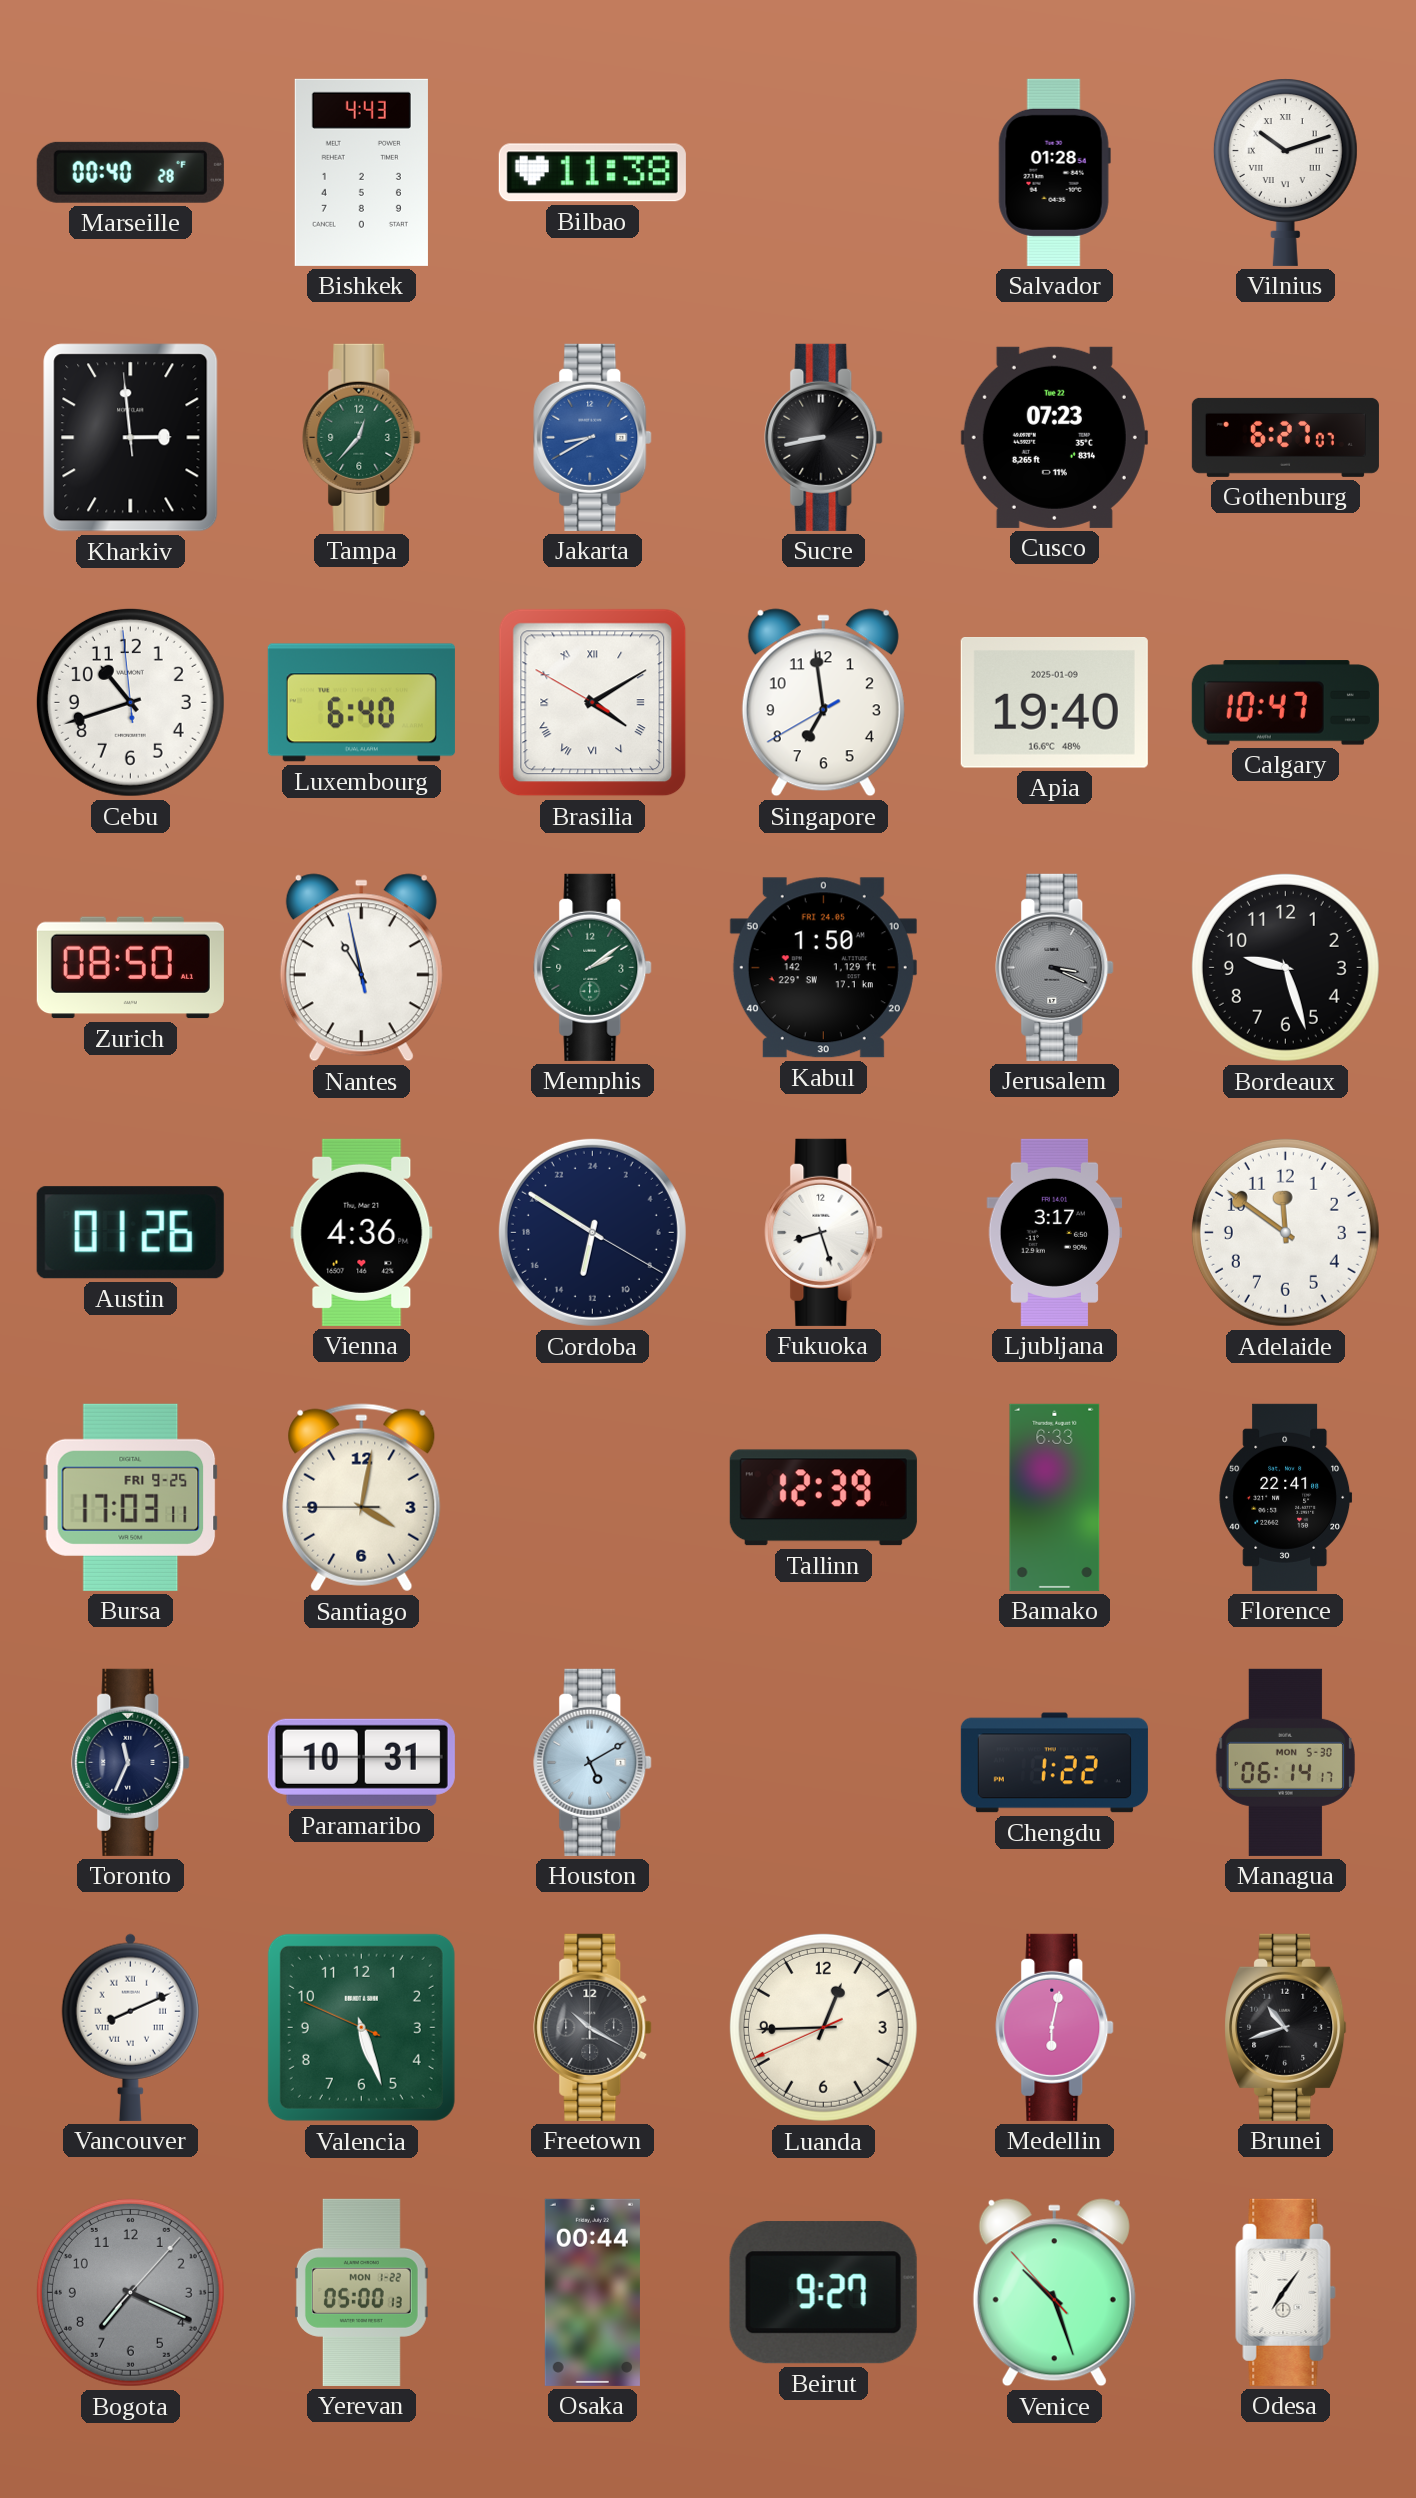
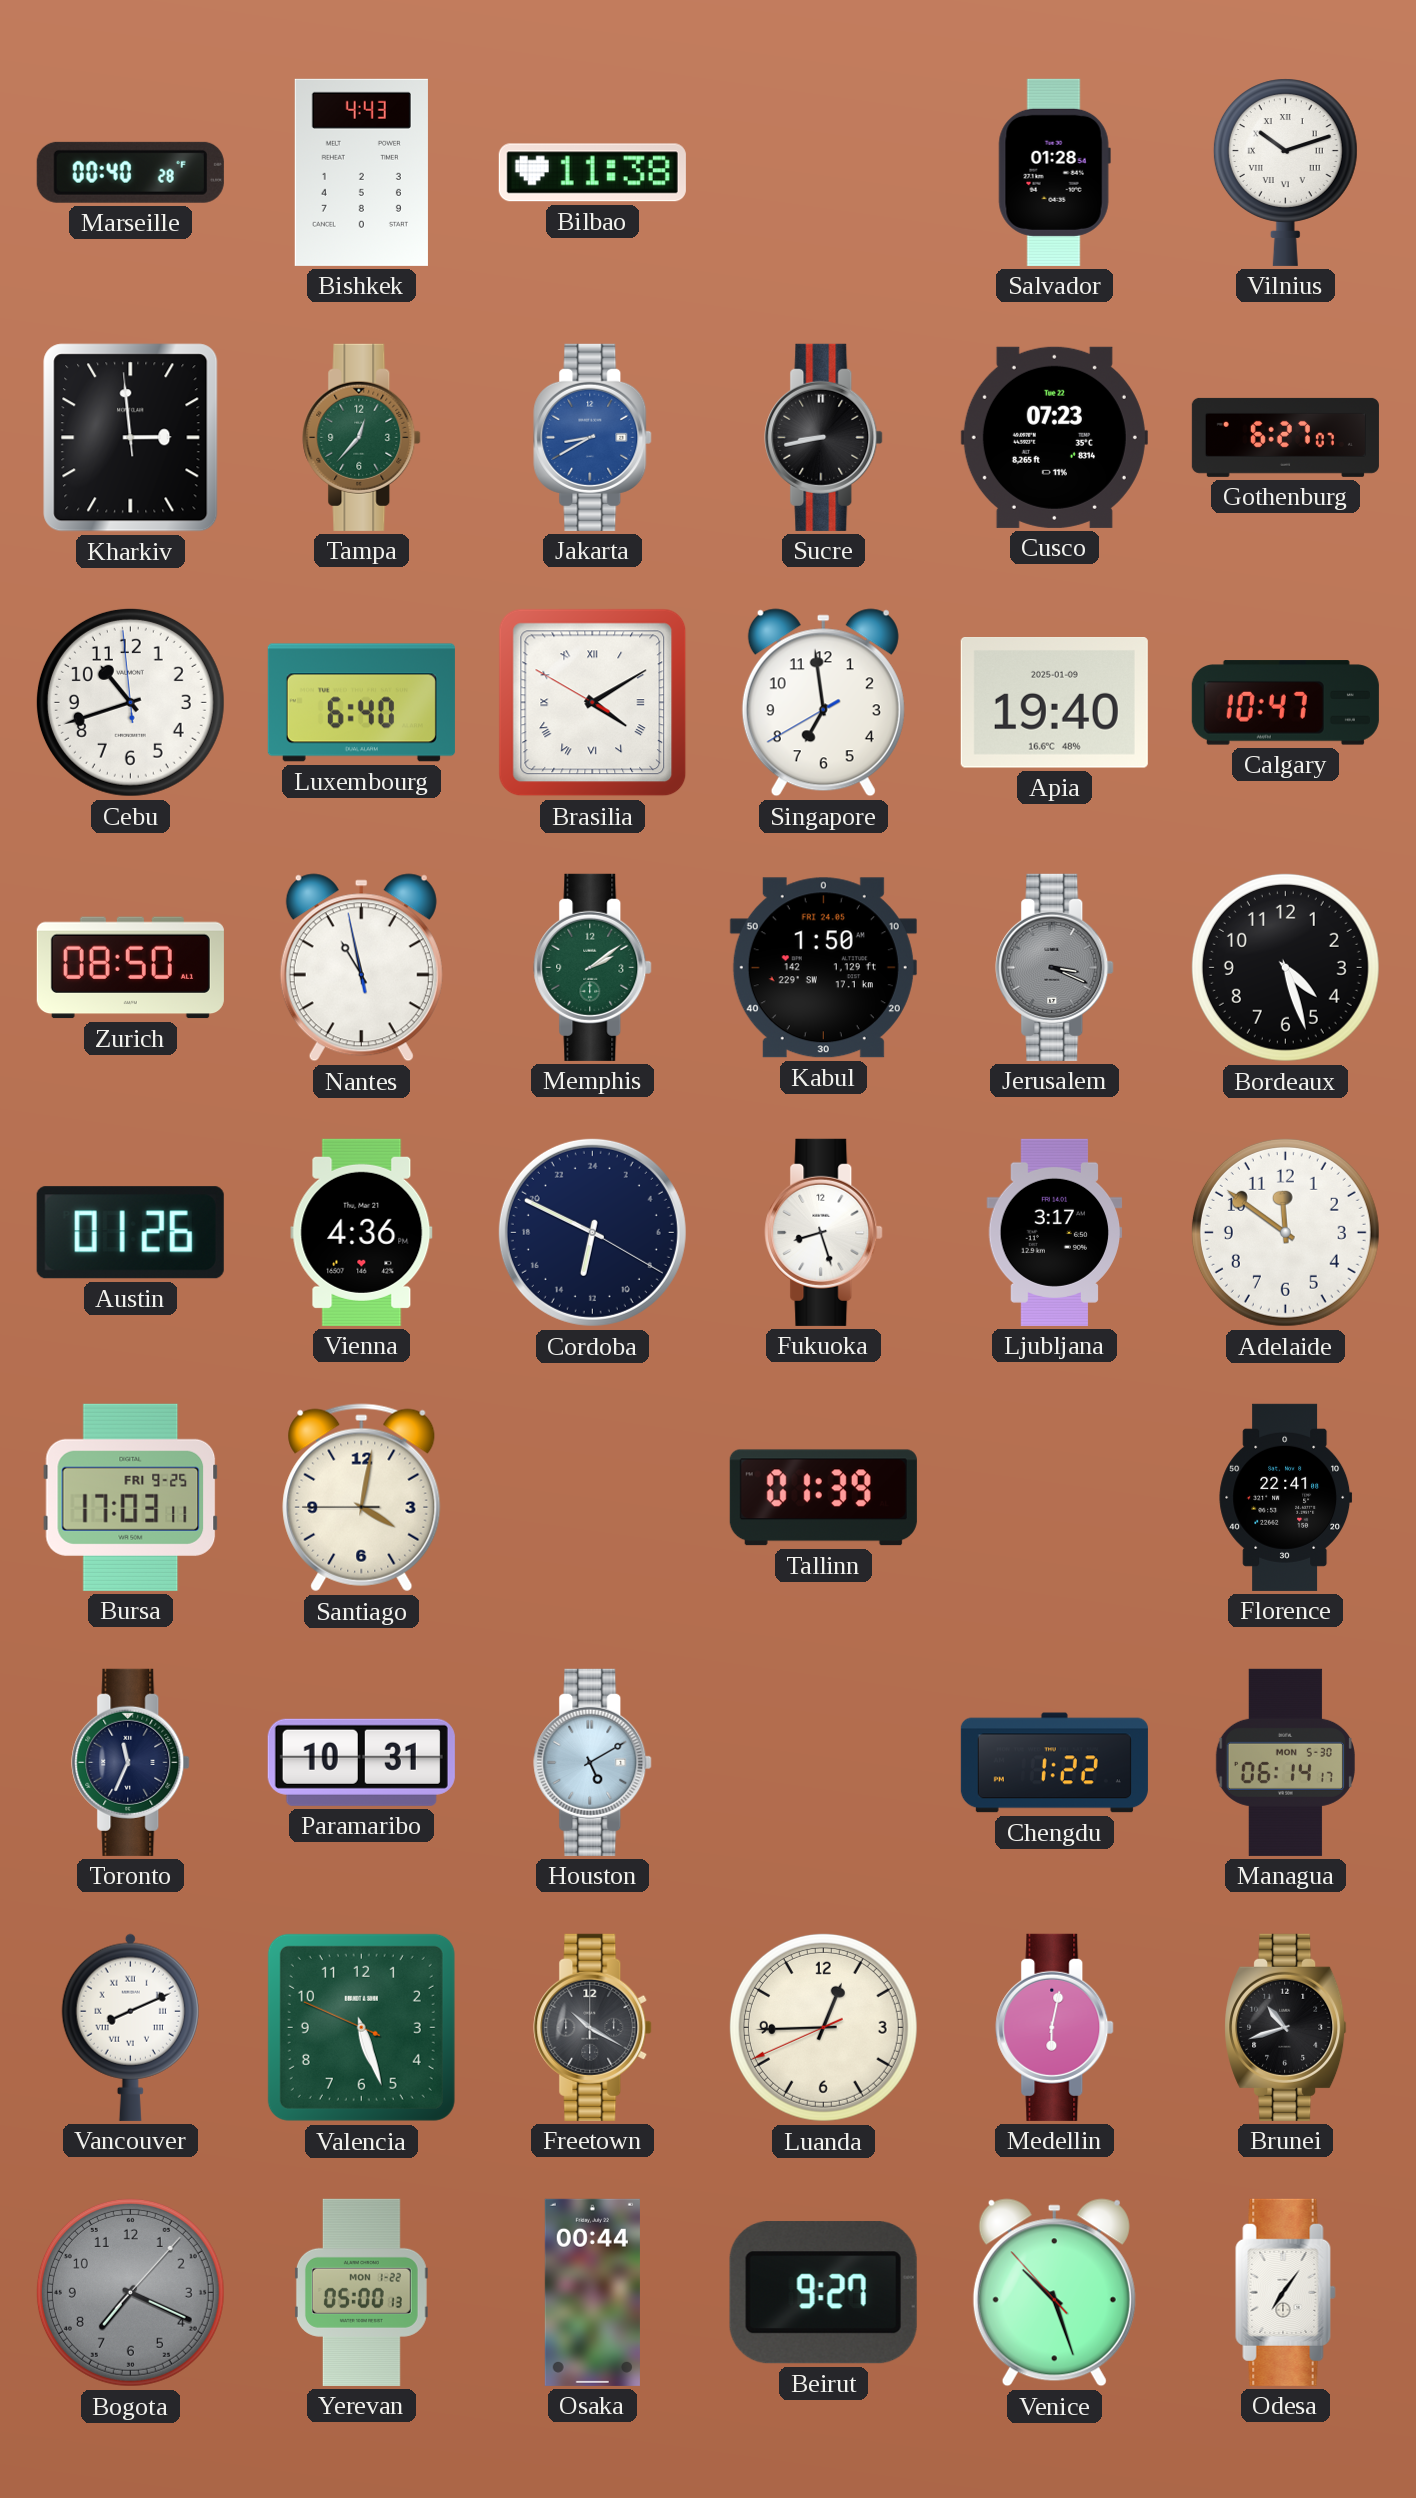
Bordeaux: 9:27 -> 4:27
Cordoba: 12:50 -> 12:49
Tallinn: 12:39 -> 01:39
Bamako: 6:33 -> none
